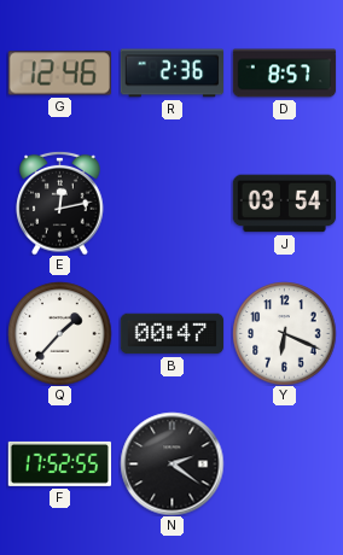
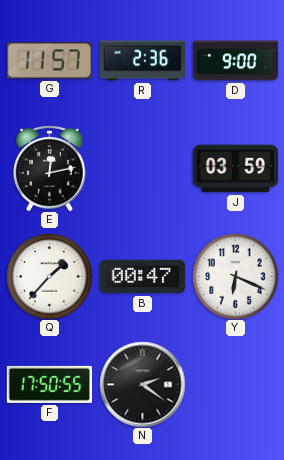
G: 12:46 -> 11:57
D: 8:57 -> 9:00
J: 03:54 -> 03:59
F: 17:52 -> 17:50
